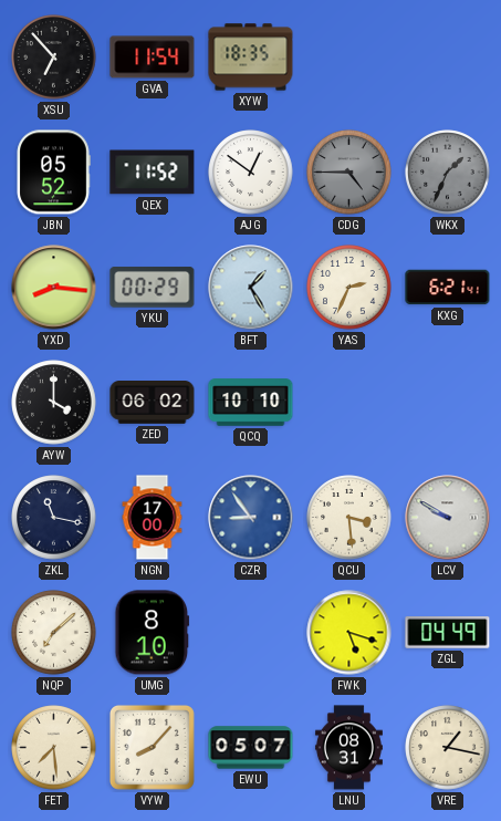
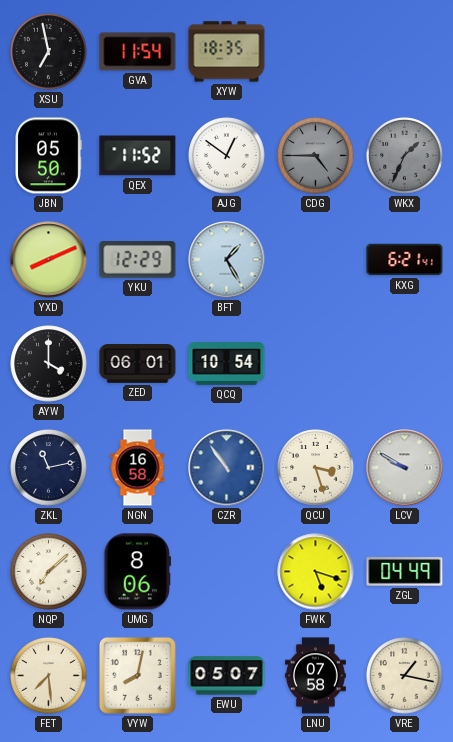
XSU: 6:53 -> 6:58
JBN: 05:52 -> 05:50
YXD: 8:16 -> 8:11
YKU: 00:29 -> 12:29
YAS: 2:34 -> none
ZED: 06:02 -> 06:01
QCQ: 10:10 -> 10:54
ZKL: 11:17 -> 11:13
NGN: 17:00 -> 16:58
CZR: 8:54 -> 10:54
QCU: 3:29 -> 3:27
UMG: 8:10 -> 8:06
VYW: 8:07 -> 8:02
LNU: 08:31 -> 07:58
